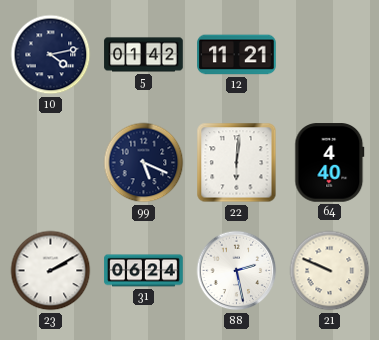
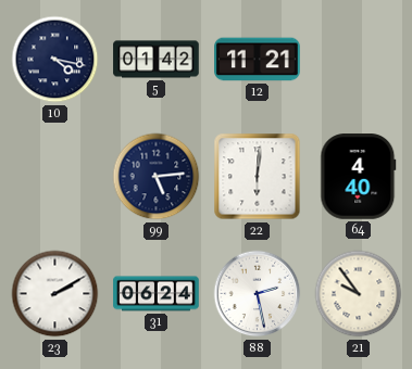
10: 4:13 -> 4:17
99: 5:19 -> 5:14
21: 9:49 -> 9:54
